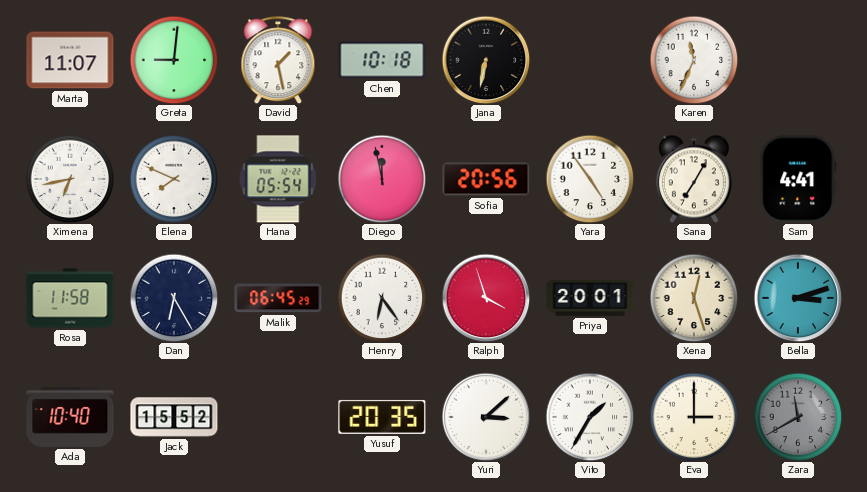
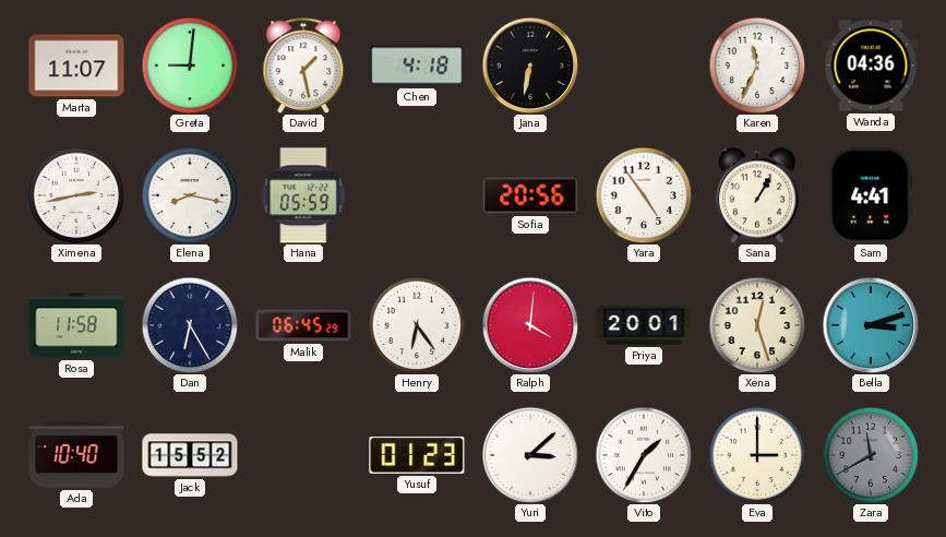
Chen: 10:18 -> 4:18
Wanda: none -> 04:36
Ximena: 6:43 -> 2:43
Elena: 7:49 -> 8:17
Hana: 05:54 -> 05:59
Diego: 11:58 -> none
Sana: 7:05 -> 1:05
Ralph: 3:57 -> 4:01
Yusuf: 20:35 -> 01:23
